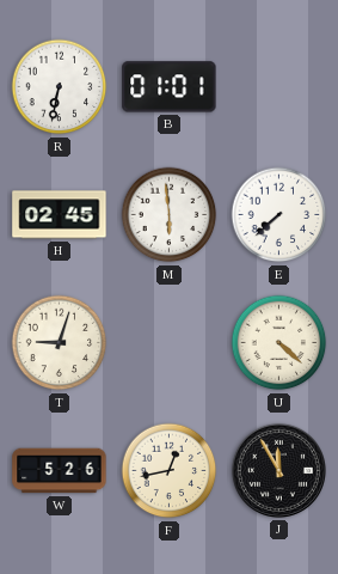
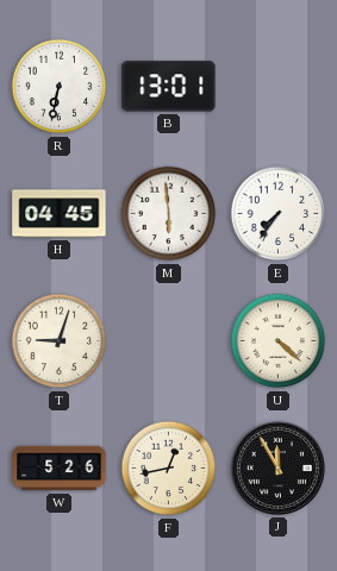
B: 01:01 -> 13:01
H: 02:45 -> 04:45
E: 7:38 -> 7:36
